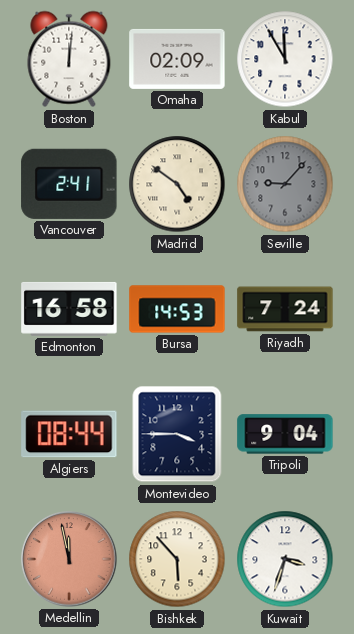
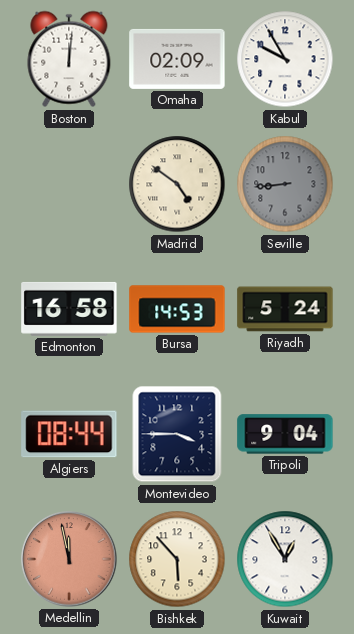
Kabul: 11:55 -> 9:55
Vancouver: 2:41 -> none
Seville: 9:07 -> 8:44
Riyadh: 7:24 -> 5:24
Kuwait: 3:33 -> 12:55
